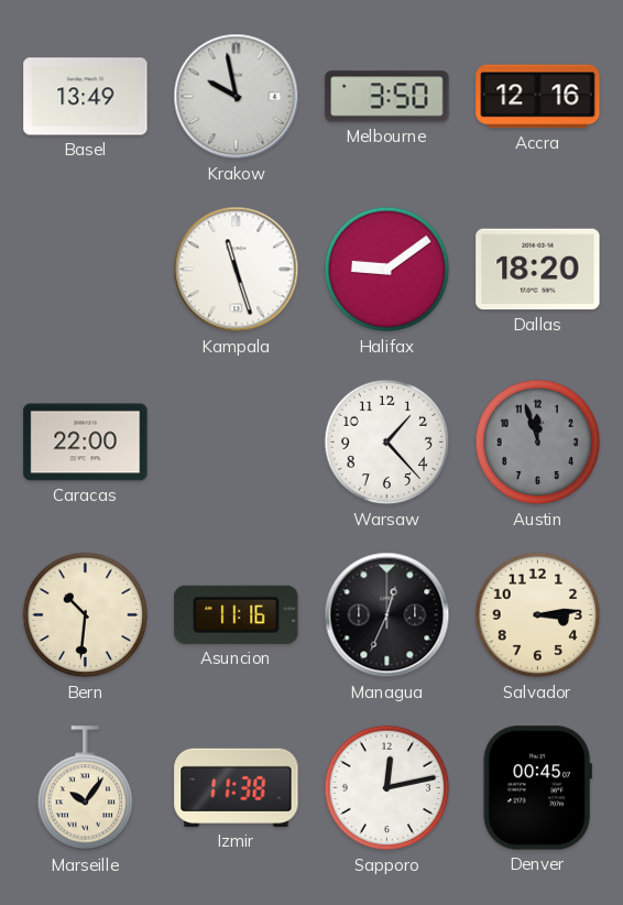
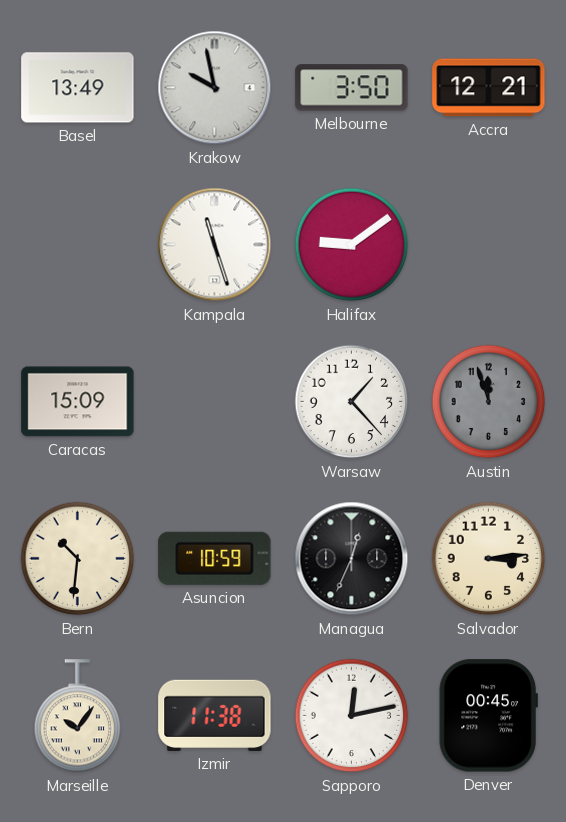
Accra: 12:16 -> 12:21
Dallas: 18:20 -> none
Caracas: 22:00 -> 15:09
Asuncion: 11:16 -> 10:59
